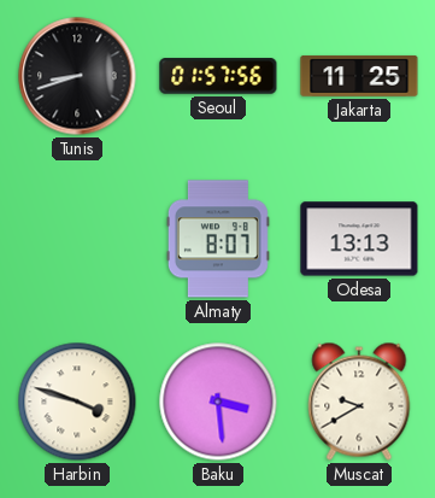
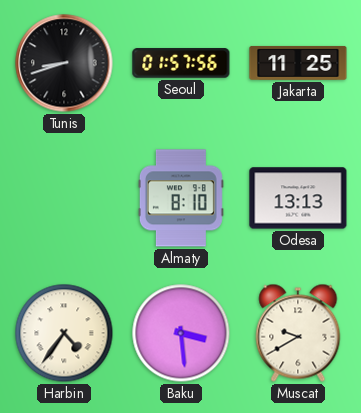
Almaty: 8:07 -> 8:10
Harbin: 3:48 -> 4:36
